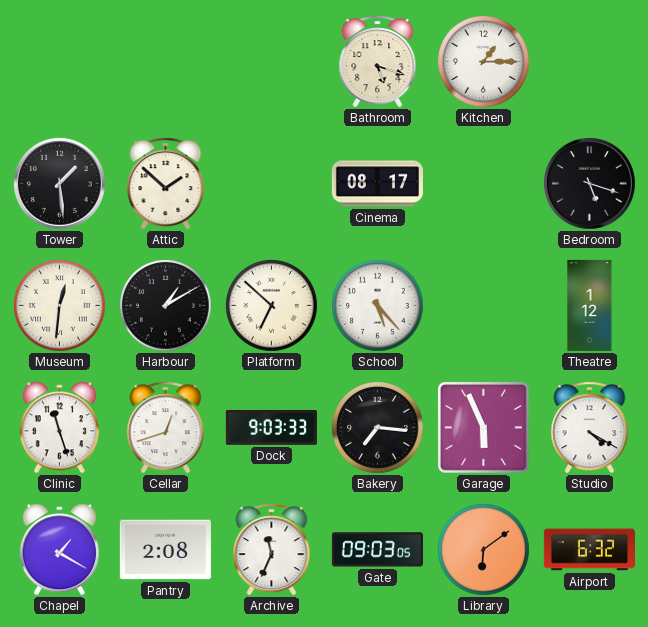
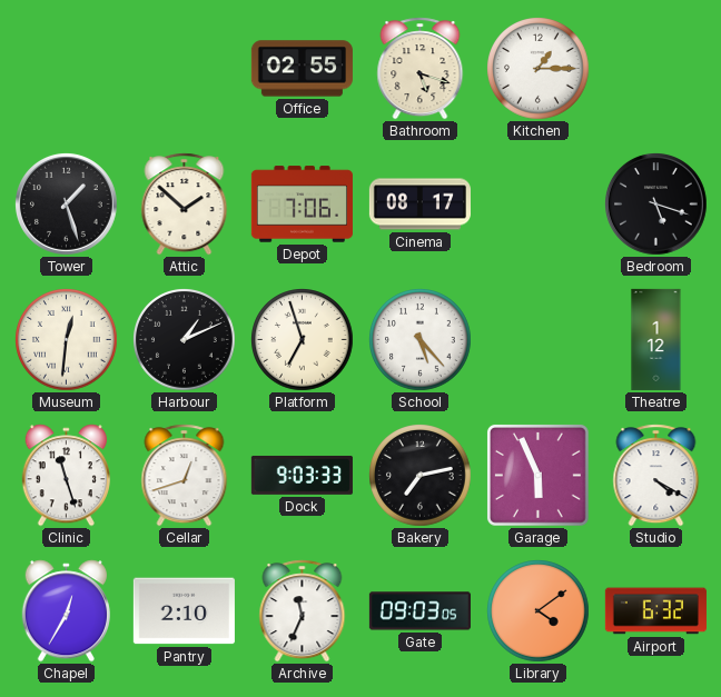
Office: none -> 02:55
Tower: 1:29 -> 1:27
Depot: none -> 7:06
Harbour: 1:10 -> 1:11
Platform: 6:52 -> 6:57
Bakery: 7:16 -> 7:13
Chapel: 1:20 -> 12:35
Pantry: 2:08 -> 2:10
Library: 6:09 -> 4:09
